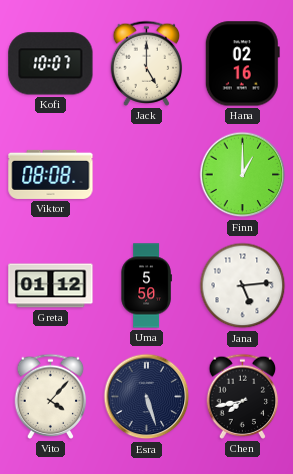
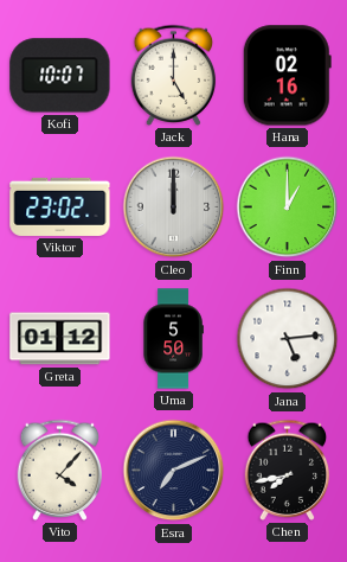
Viktor: 08:08 -> 23:02
Cleo: none -> 12:00
Esra: 5:27 -> 7:11
